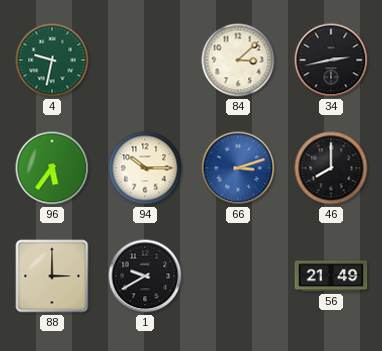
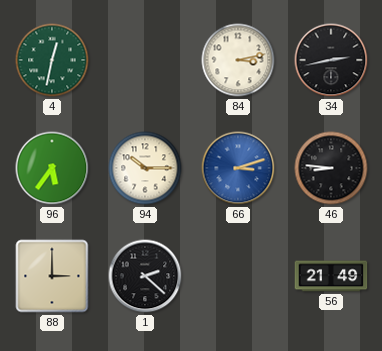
4: 9:32 -> 12:32
84: 3:08 -> 3:13
46: 8:00 -> 8:46
1: 9:40 -> 2:22
